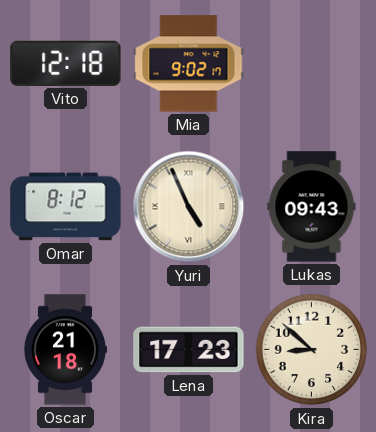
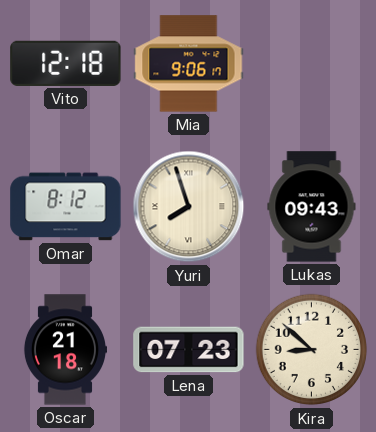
Mia: 9:02 -> 9:06
Yuri: 4:56 -> 7:57
Lena: 17:23 -> 07:23
